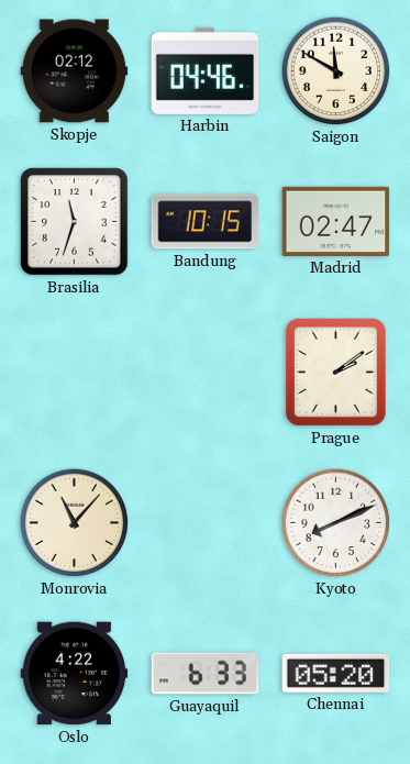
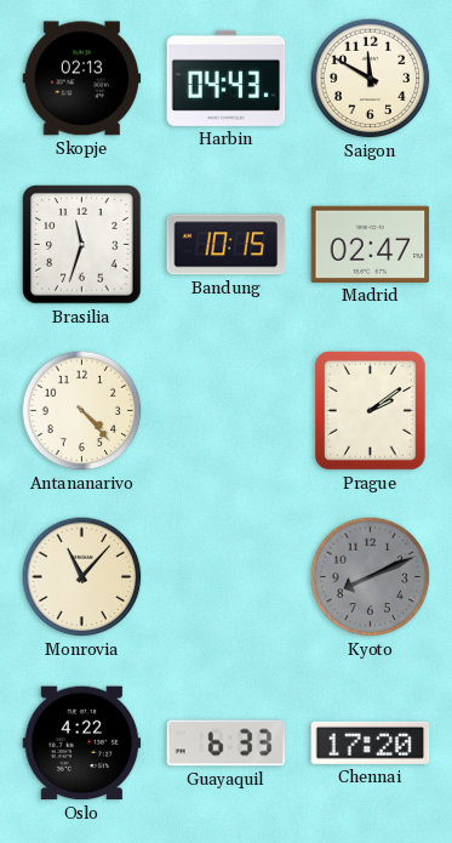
Skopje: 02:12 -> 02:13
Harbin: 04:46 -> 04:43
Antananarivo: none -> 4:23
Kyoto dial: white -> grey
Chennai: 05:20 -> 17:20
